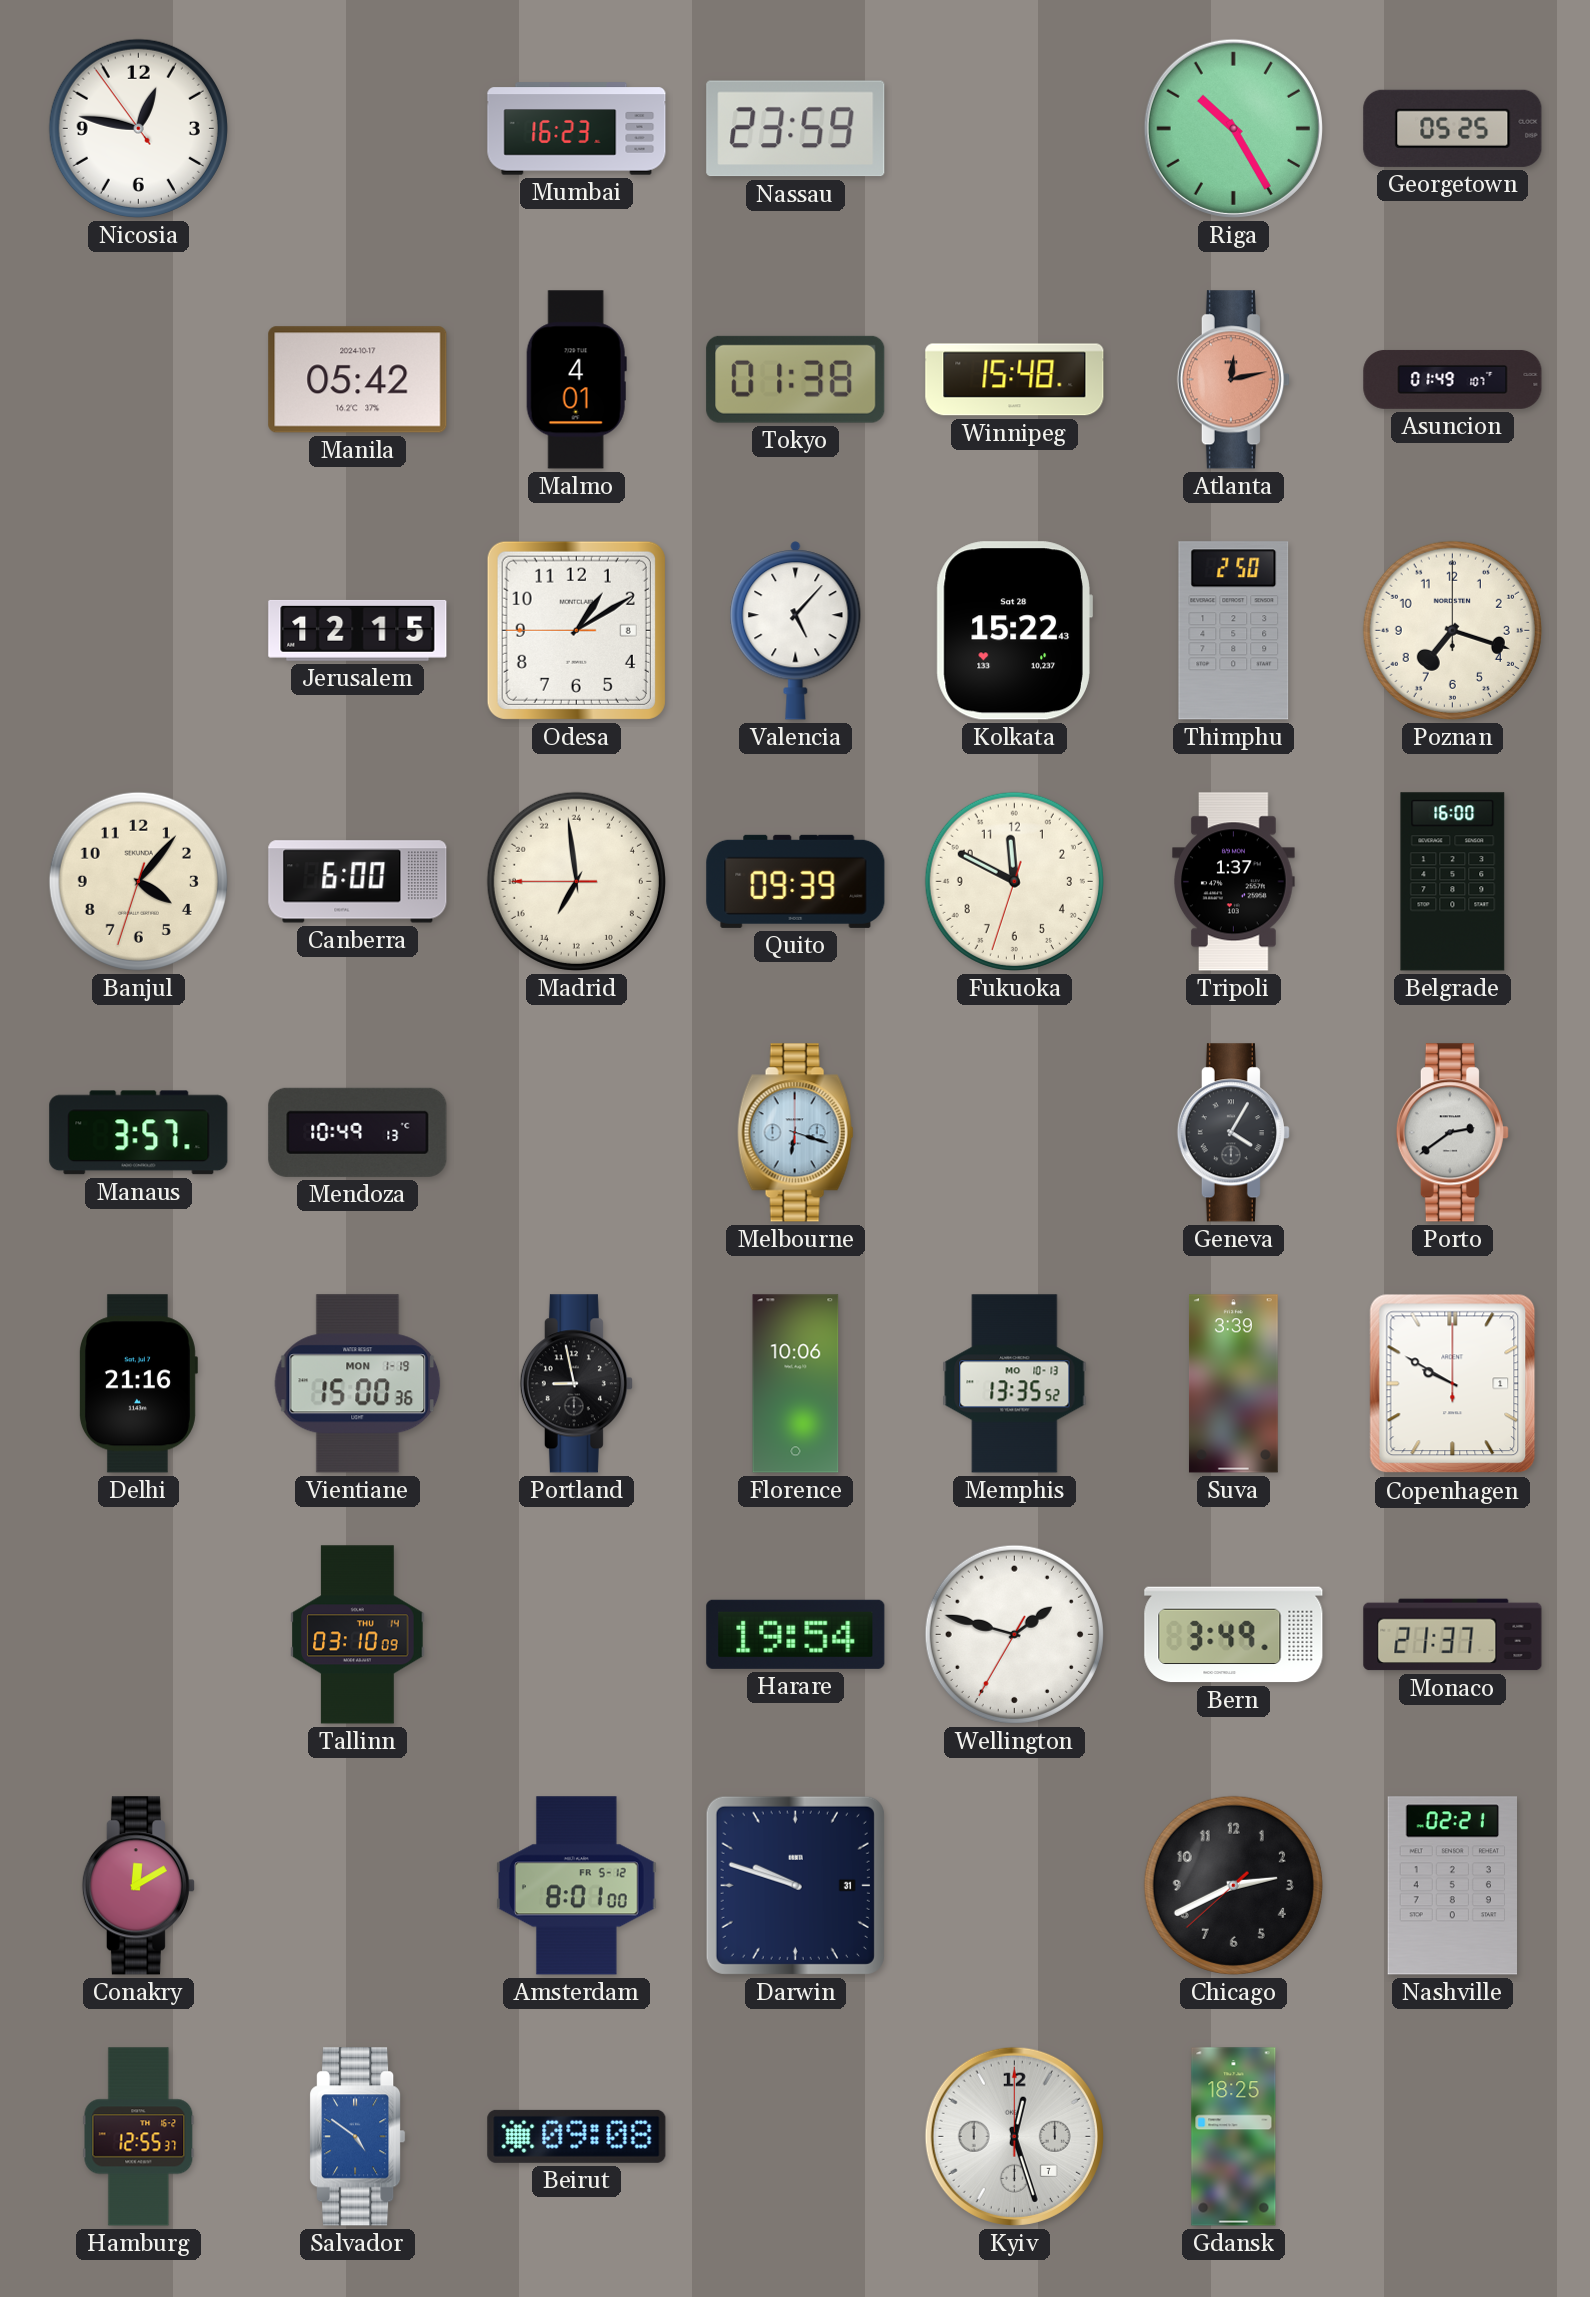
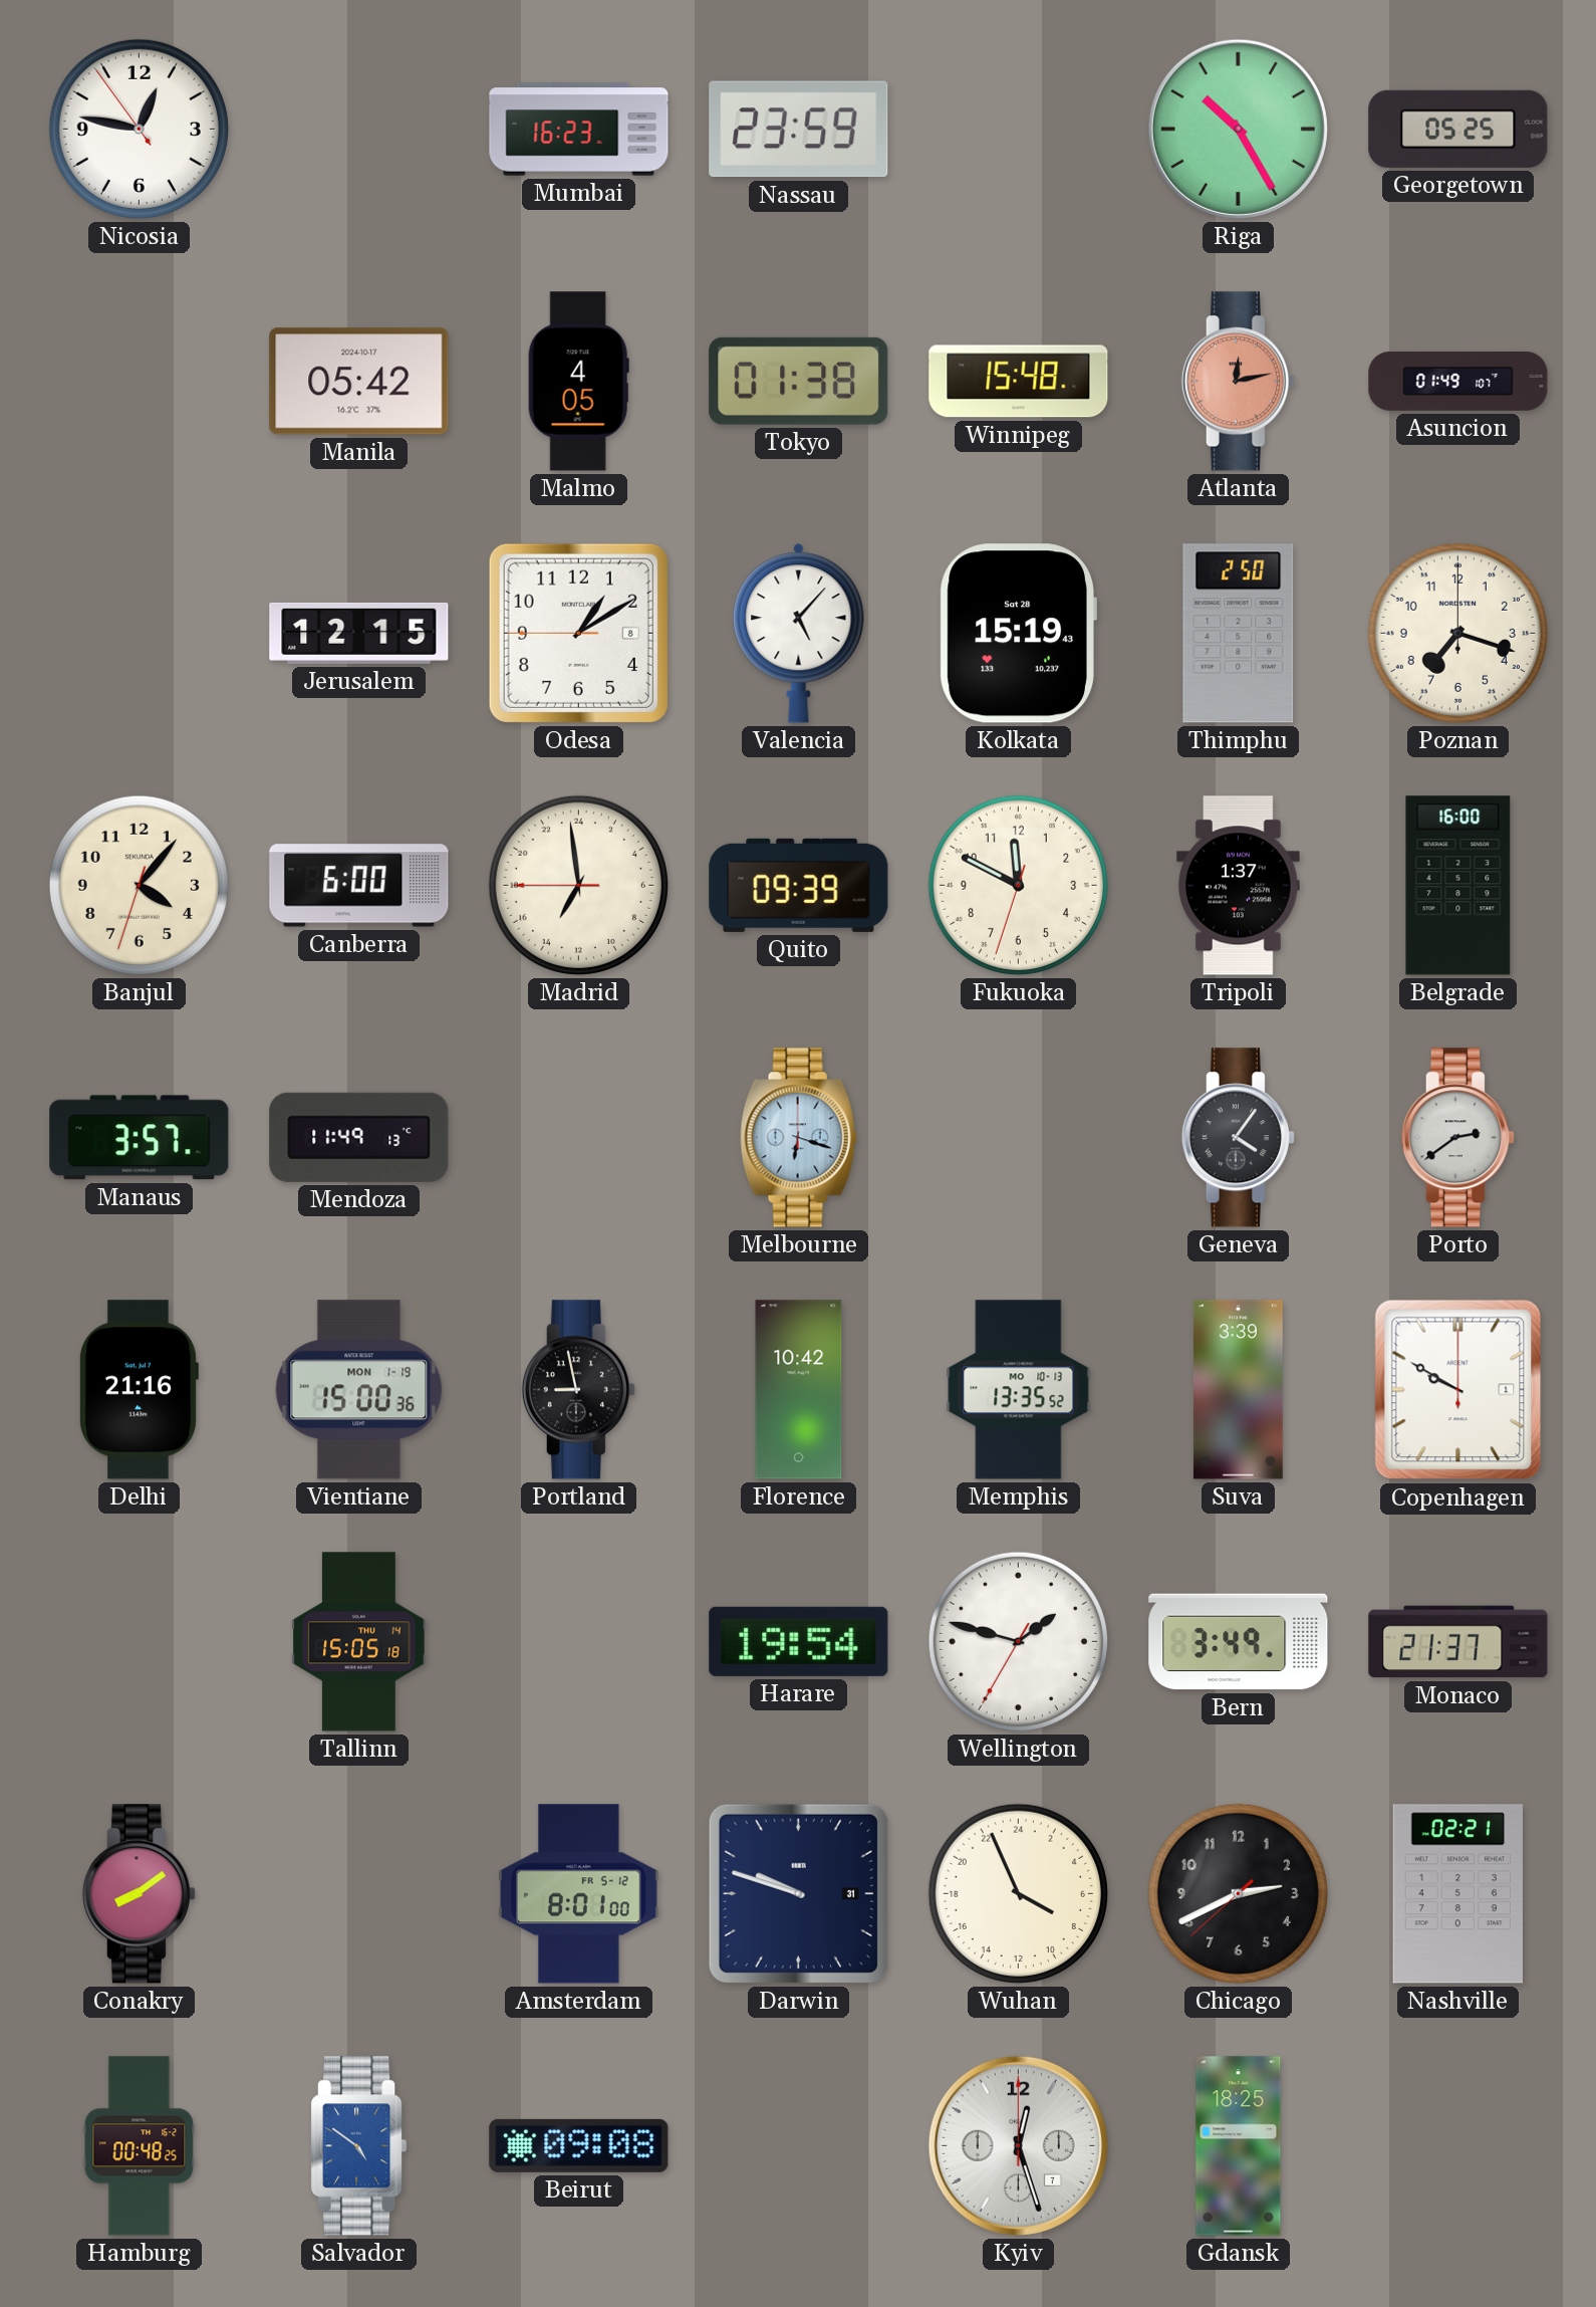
Malmo: 4:01 -> 4:05
Kolkata: 15:22 -> 15:19
Mendoza: 10:49 -> 11:49
Geneva: 4:05 -> 4:06
Florence: 10:06 -> 10:42
Tallinn: 03:10 -> 15:05
Conakry: 12:10 -> 8:09
Wuhan: none -> 7:56
Hamburg: 12:55 -> 00:48
